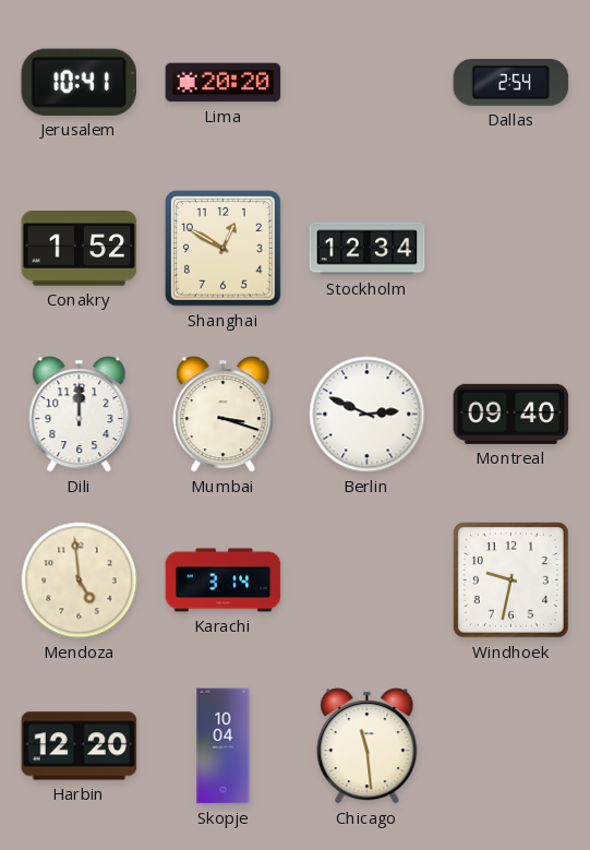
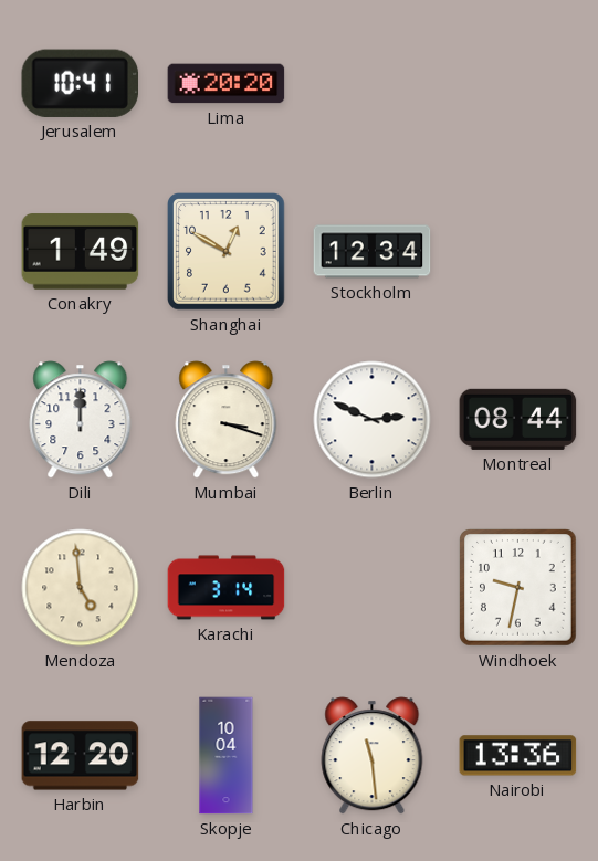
Dallas: 2:54 -> none
Conakry: 1:52 -> 1:49
Montreal: 09:40 -> 08:44
Nairobi: none -> 13:36
